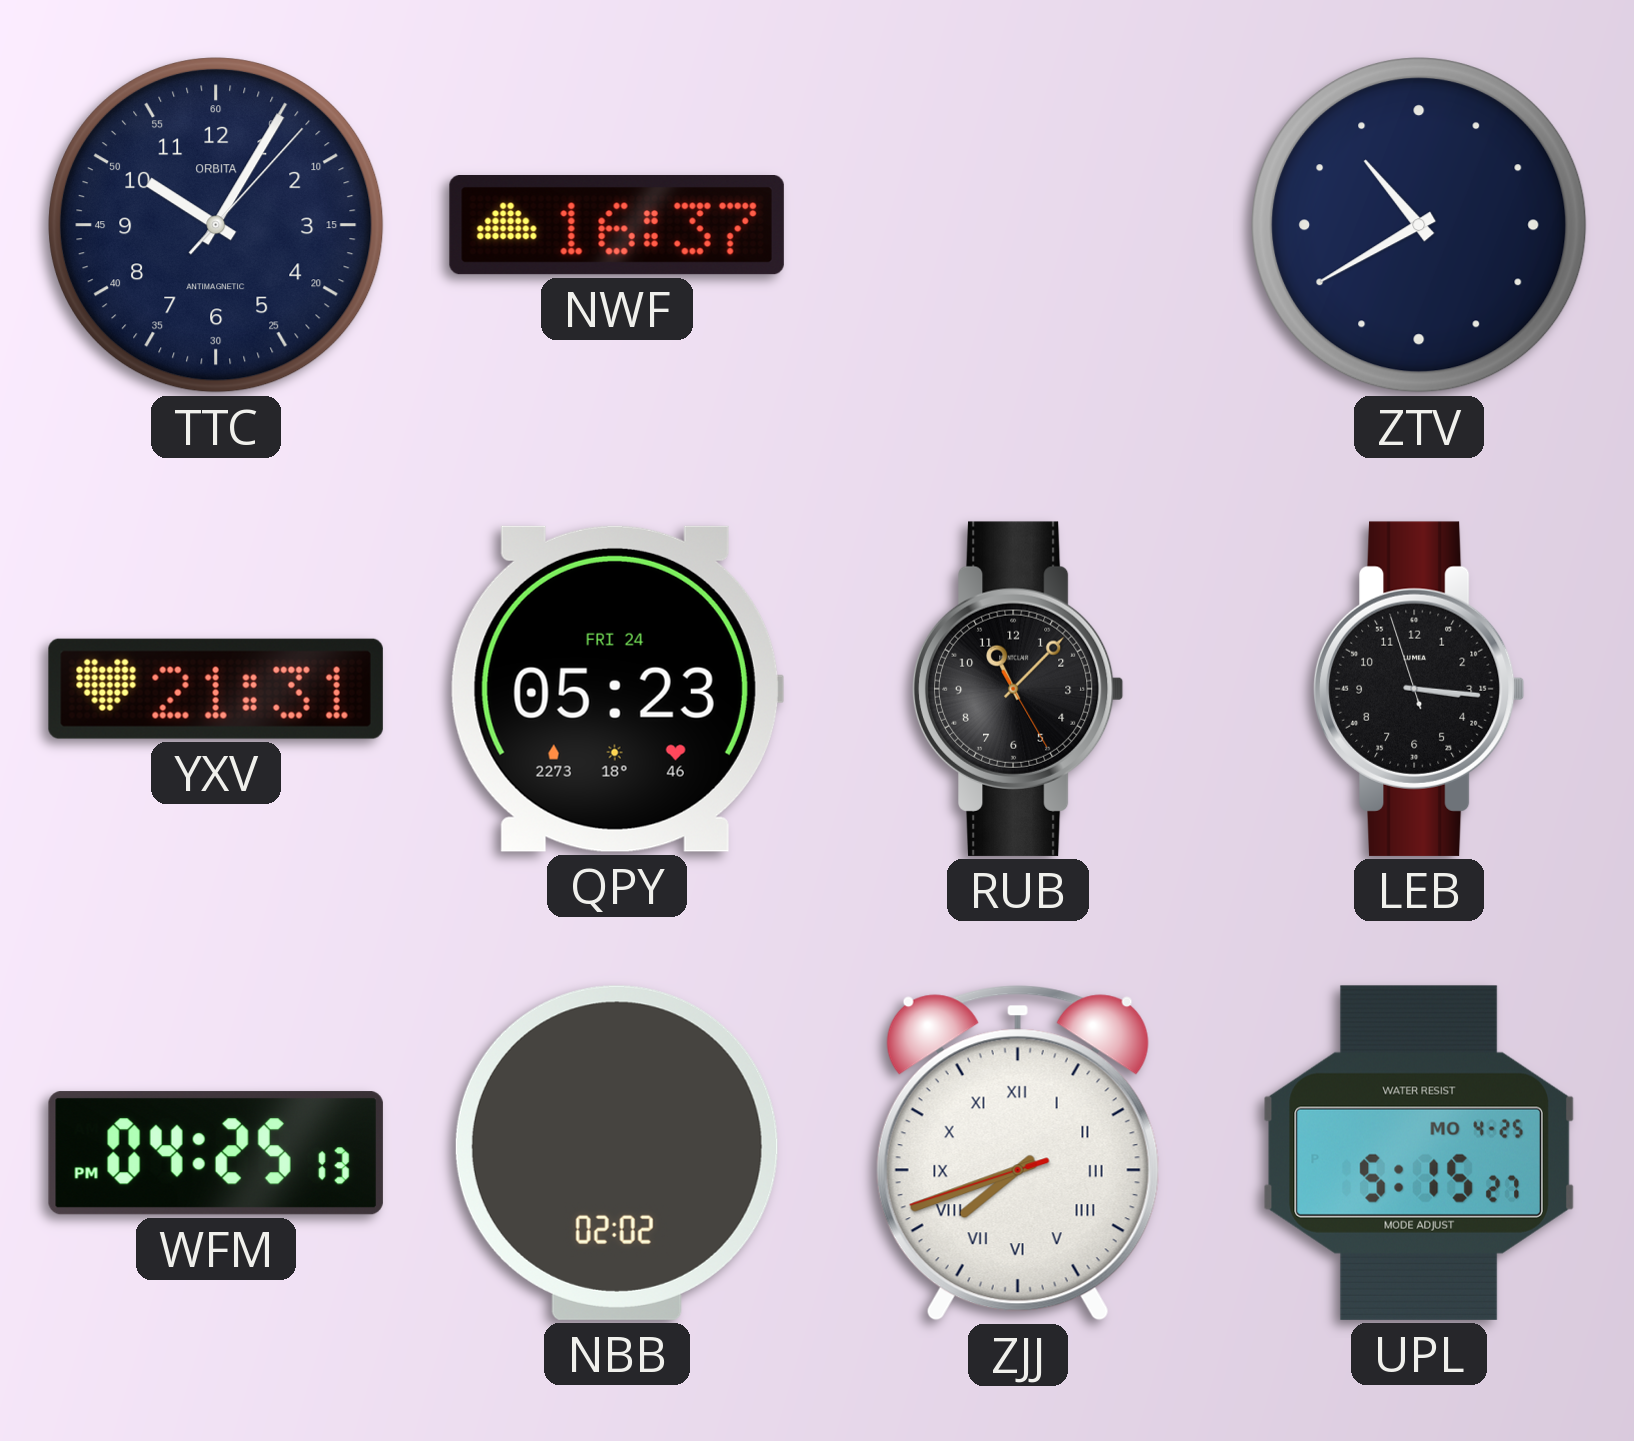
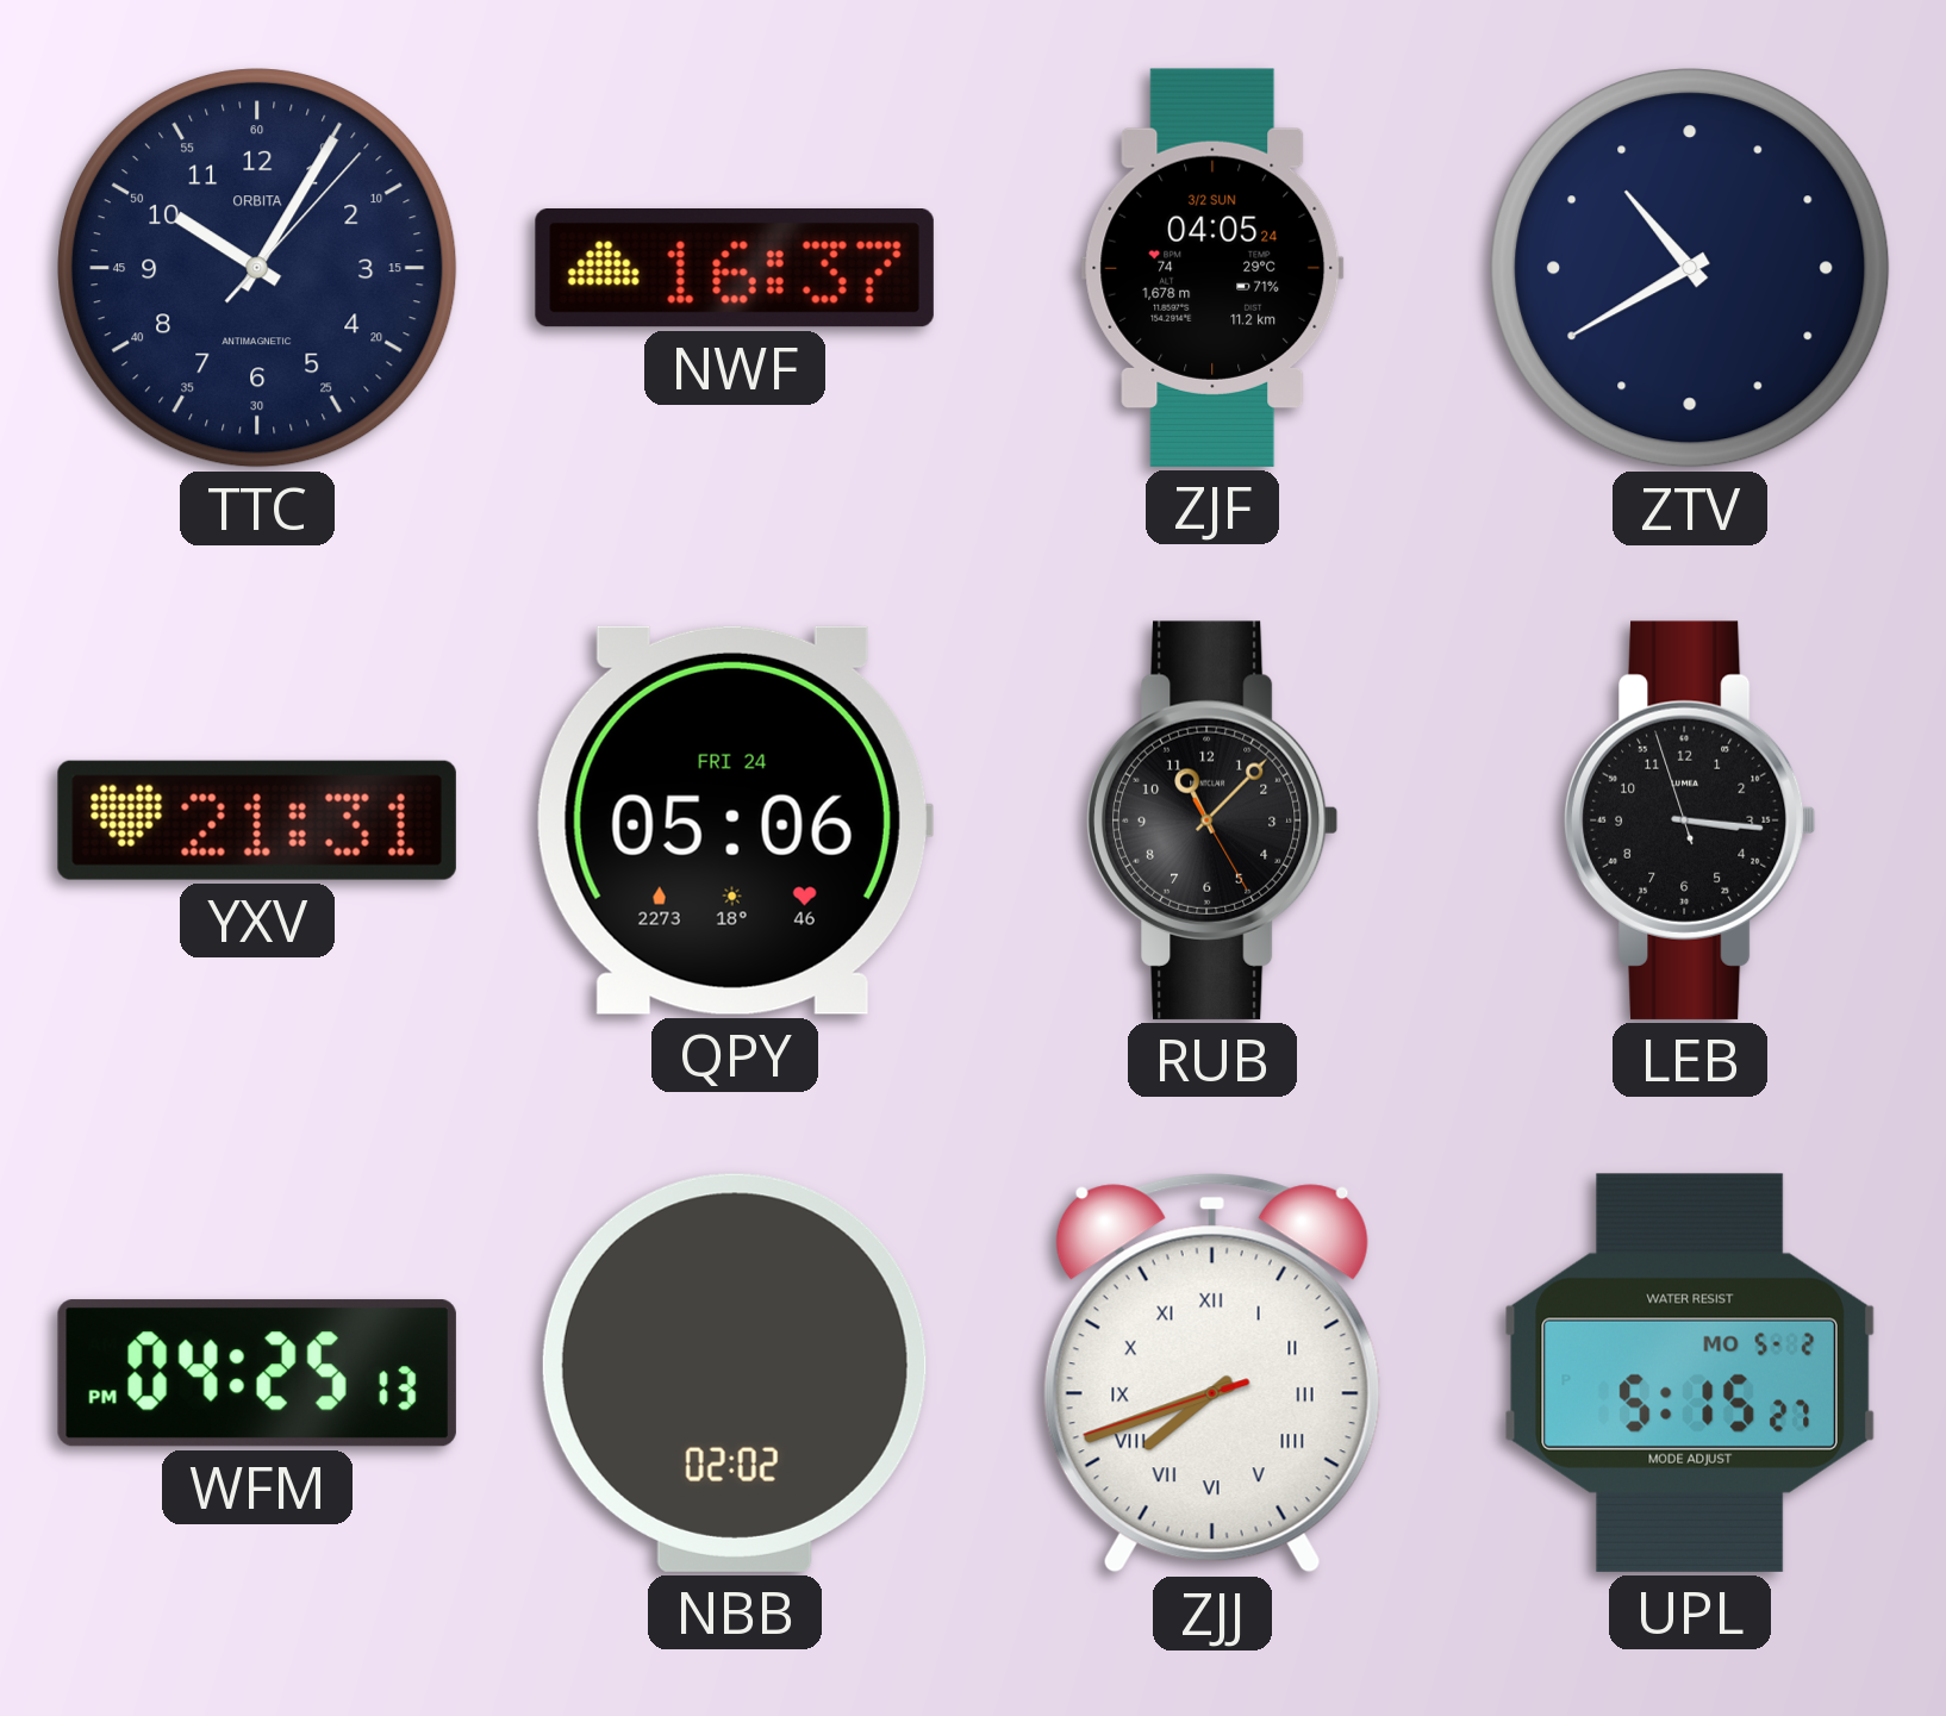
ZJF: none -> 04:05
QPY: 05:23 -> 05:06
UPL date: MO 4-25 -> MO 5-2
